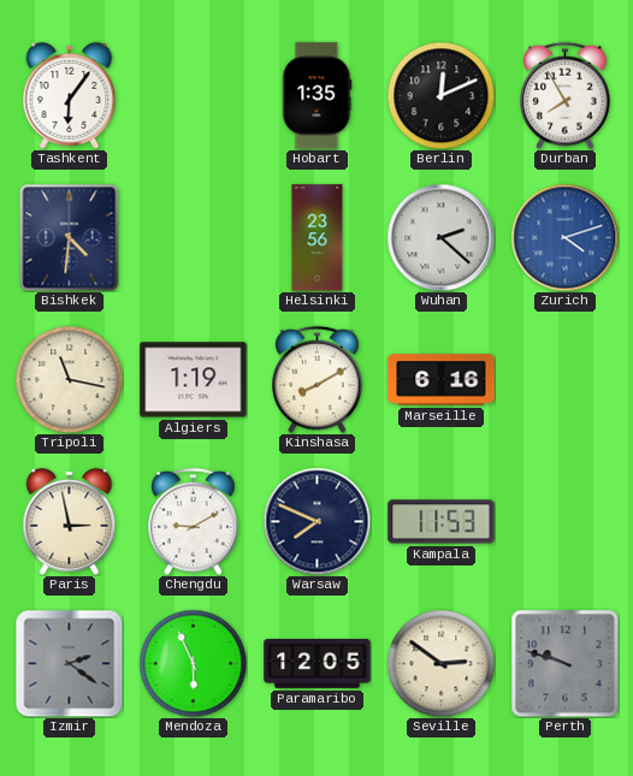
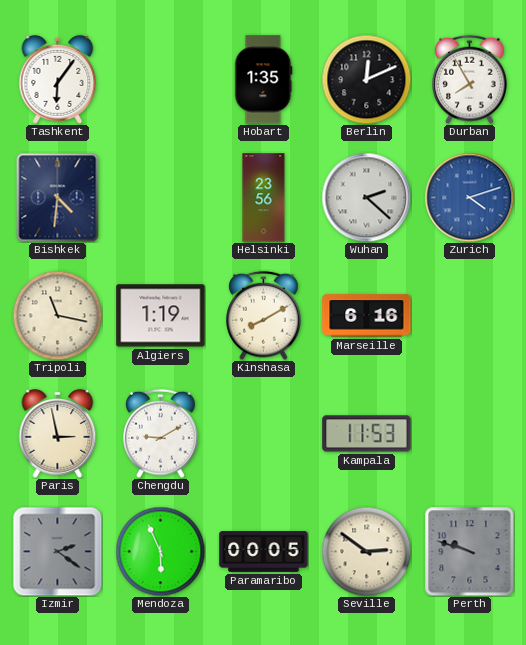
Warsaw: 7:49 -> none
Paramaribo: 12:05 -> 00:05
